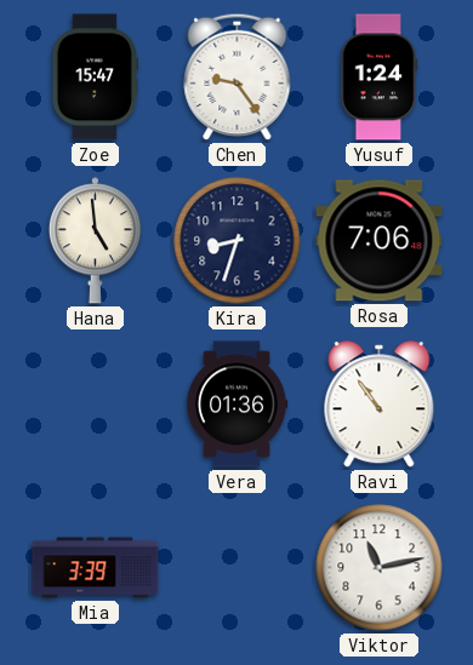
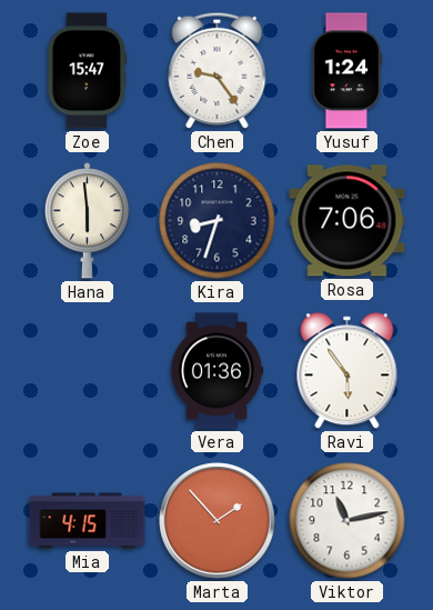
Hana: 4:59 -> 5:59
Ravi: 10:54 -> 5:54
Mia: 3:39 -> 4:15
Marta: none -> 1:53
